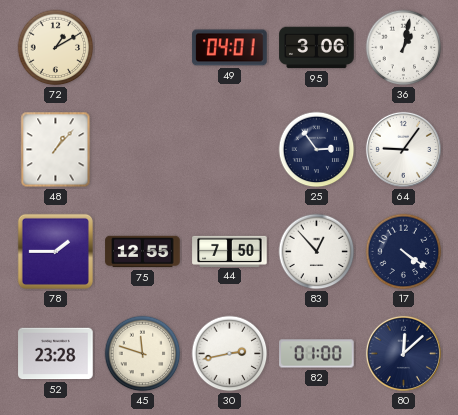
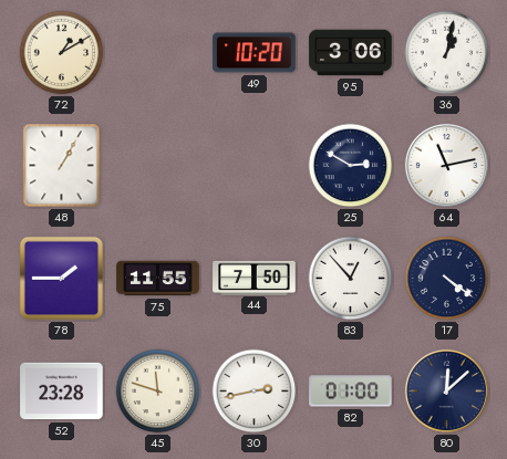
49: 04:01 -> 10:20
48: 1:07 -> 1:05
25: 2:54 -> 2:50
64: 9:06 -> 11:13
75: 12:55 -> 11:55
